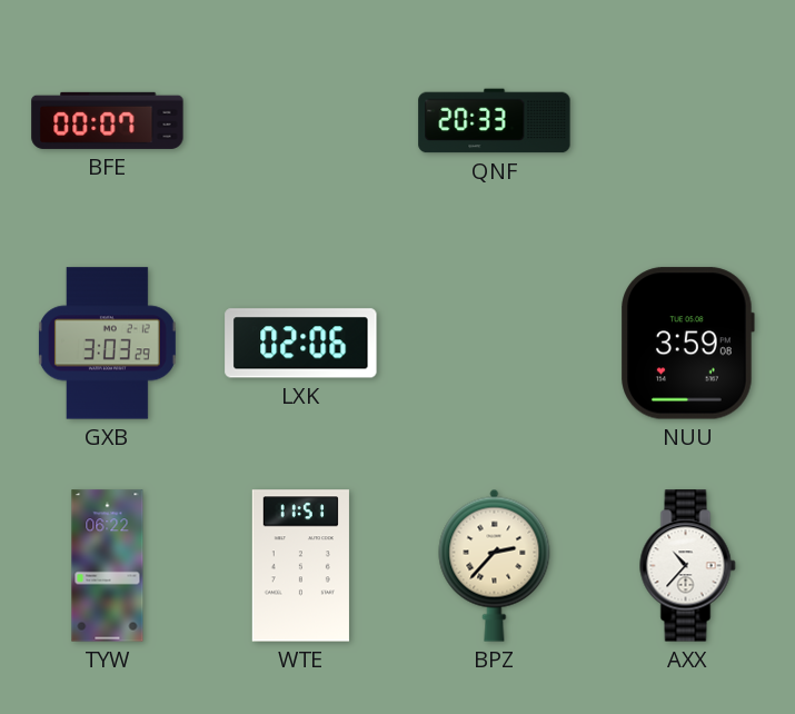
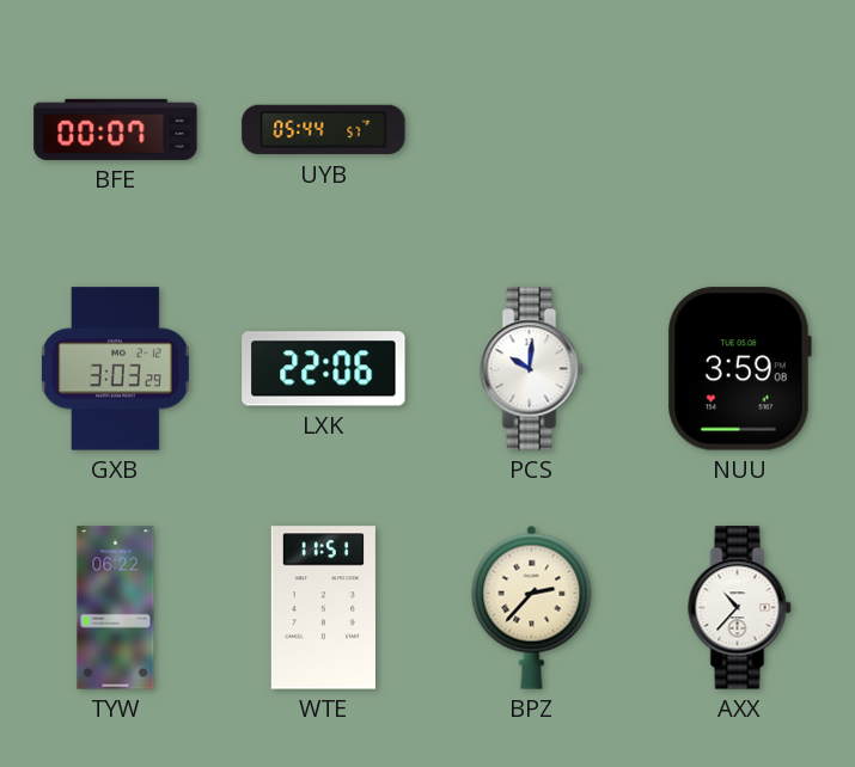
UYB: none -> 05:44
QNF: 20:33 -> none
LXK: 02:06 -> 22:06
PCS: none -> 10:01
